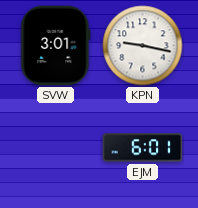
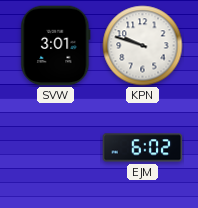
KPN: 9:17 -> 9:48
EJM: 6:01 -> 6:02
